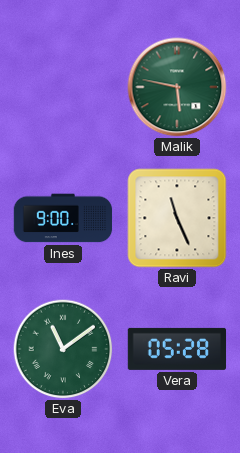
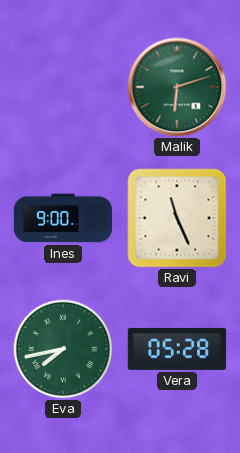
Malik: 5:47 -> 6:12
Eva: 11:09 -> 7:43
